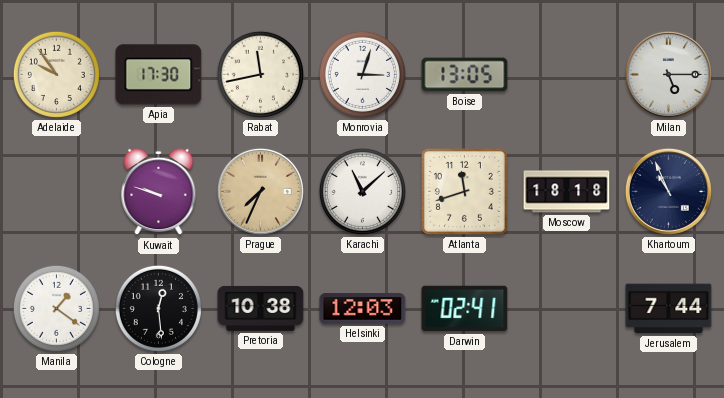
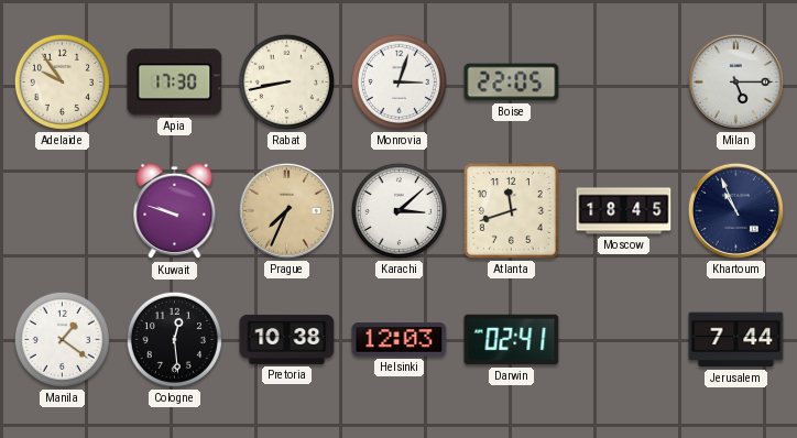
Rabat: 11:43 -> 8:43
Boise: 13:05 -> 22:05
Karachi: 11:08 -> 3:08
Moscow: 18:18 -> 18:45
